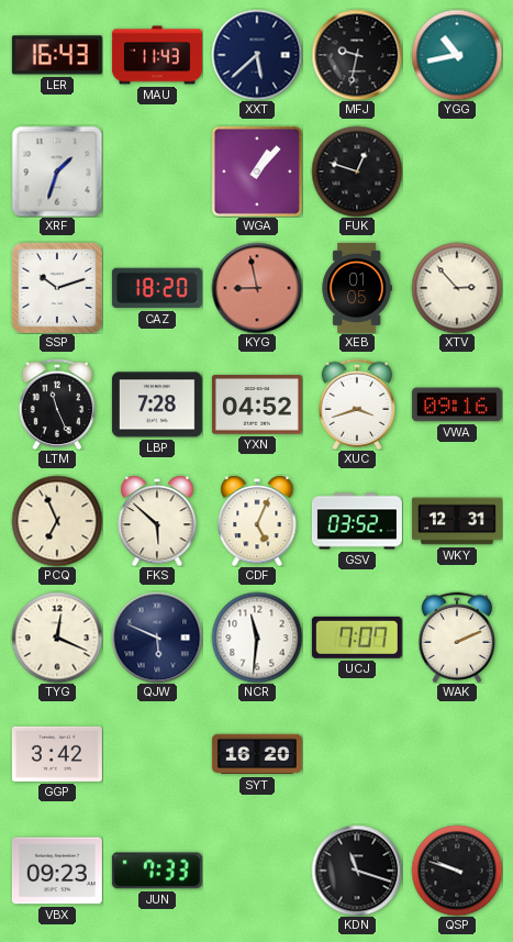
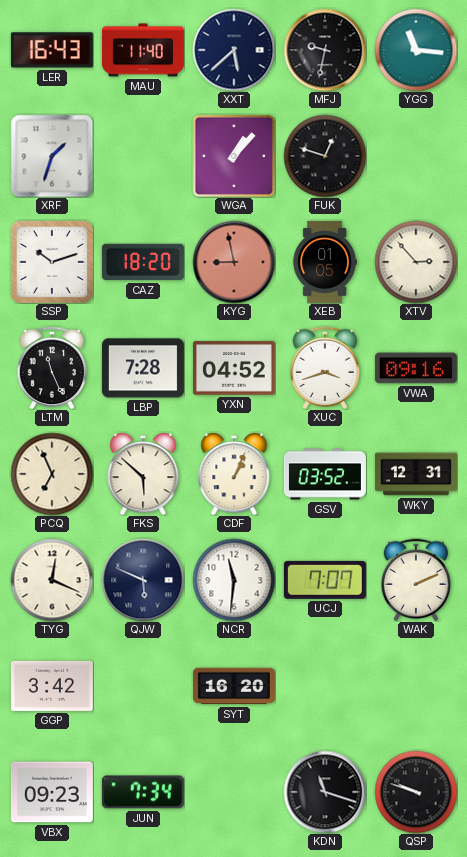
MAU: 11:43 -> 11:40
YGG: 10:43 -> 11:16
CDF: 5:04 -> 1:04
JUN: 7:33 -> 7:34
